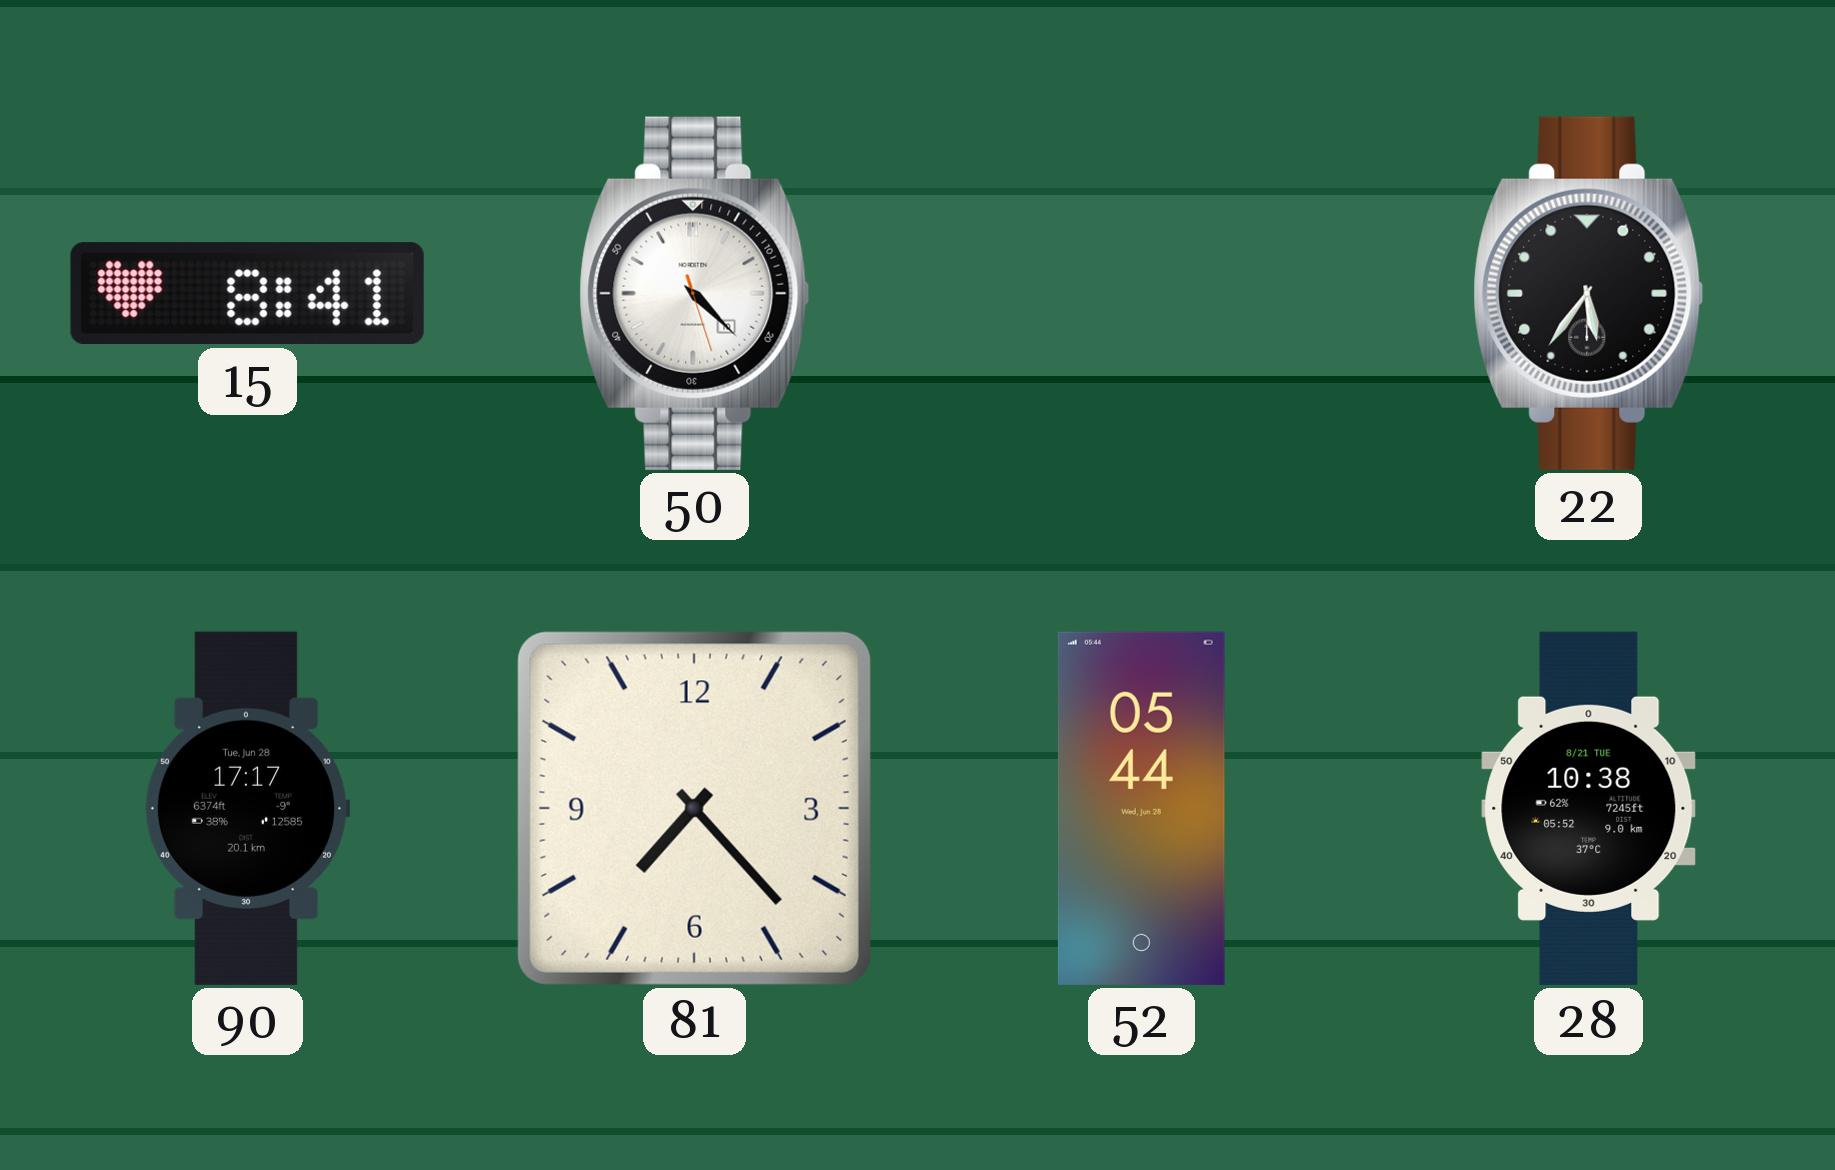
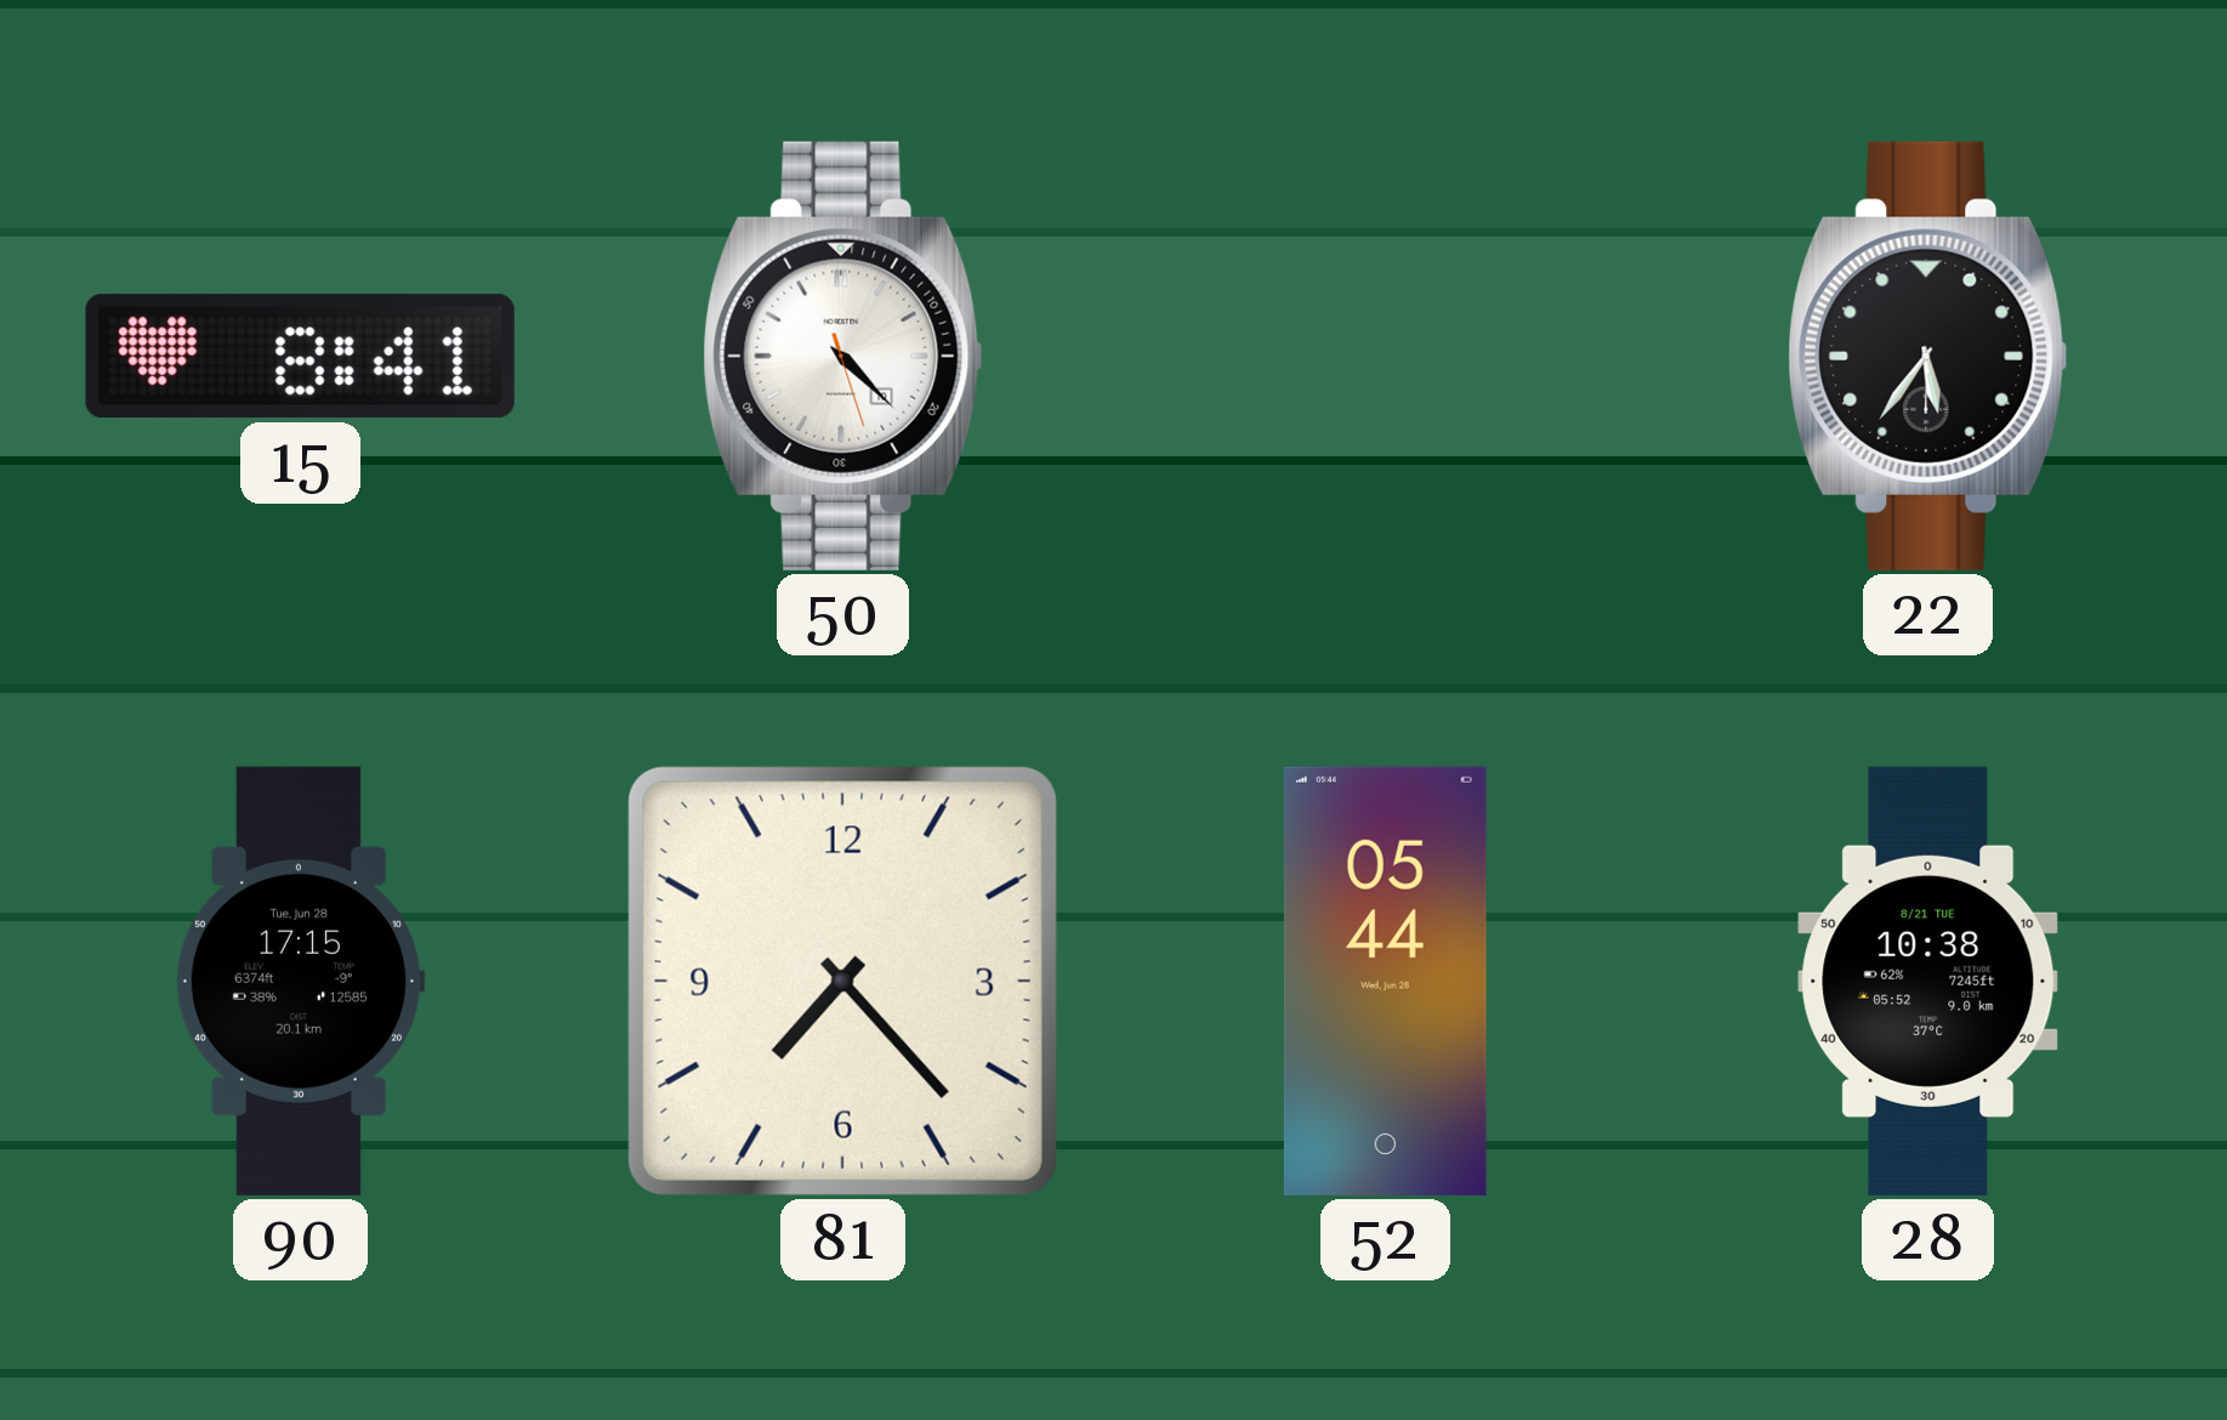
90: 17:17 -> 17:15
